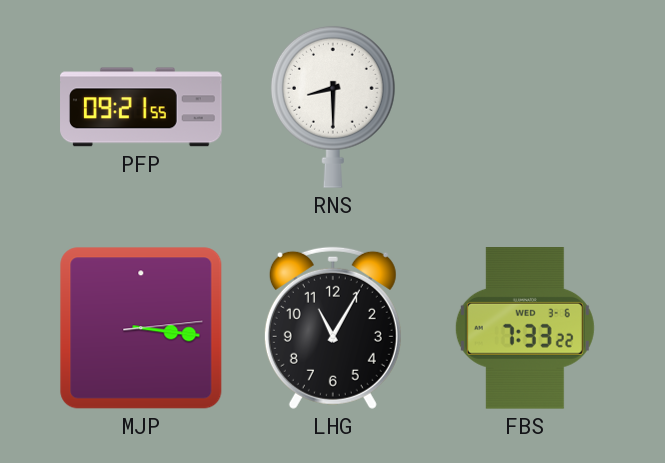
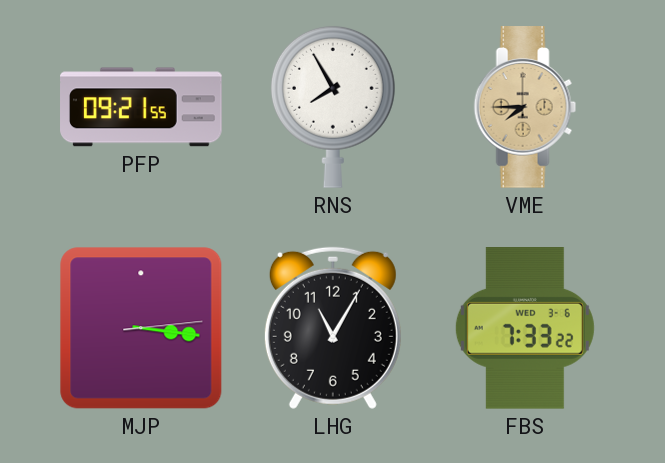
RNS: 8:30 -> 7:55
VME: none -> 7:45
